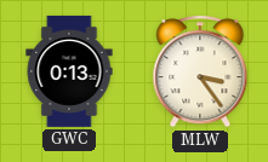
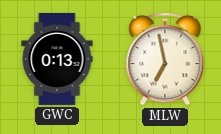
MLW: 3:24 -> 6:58
